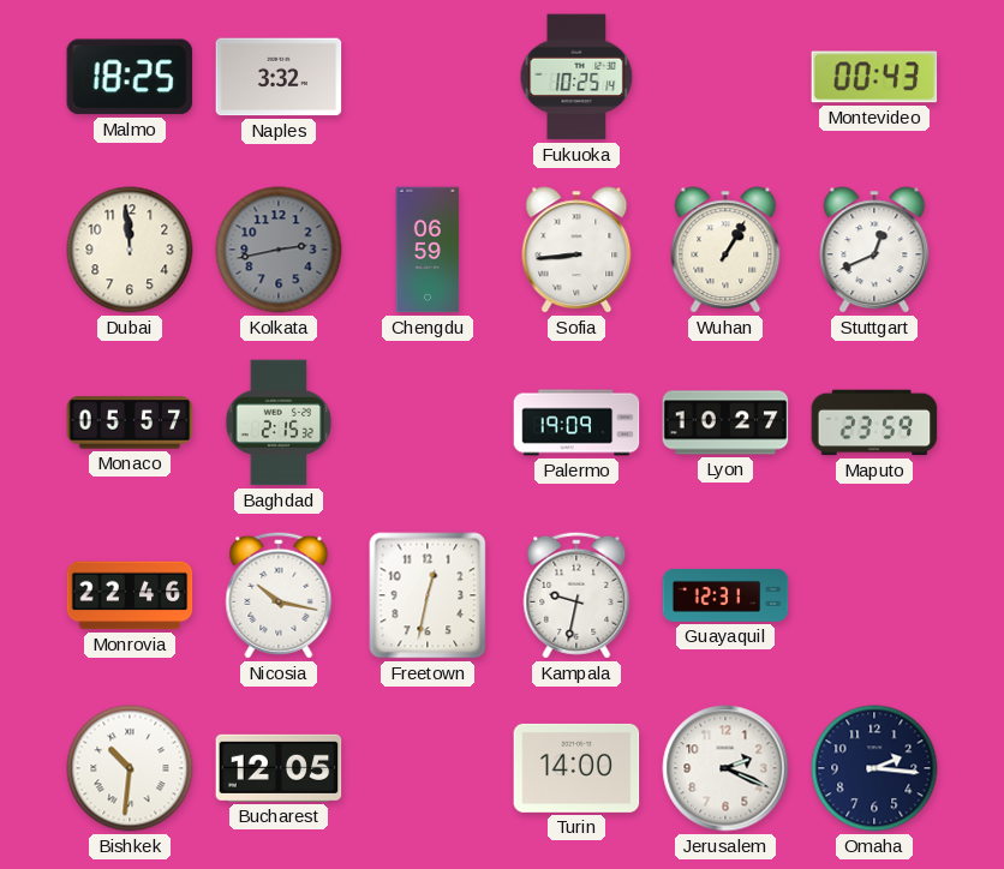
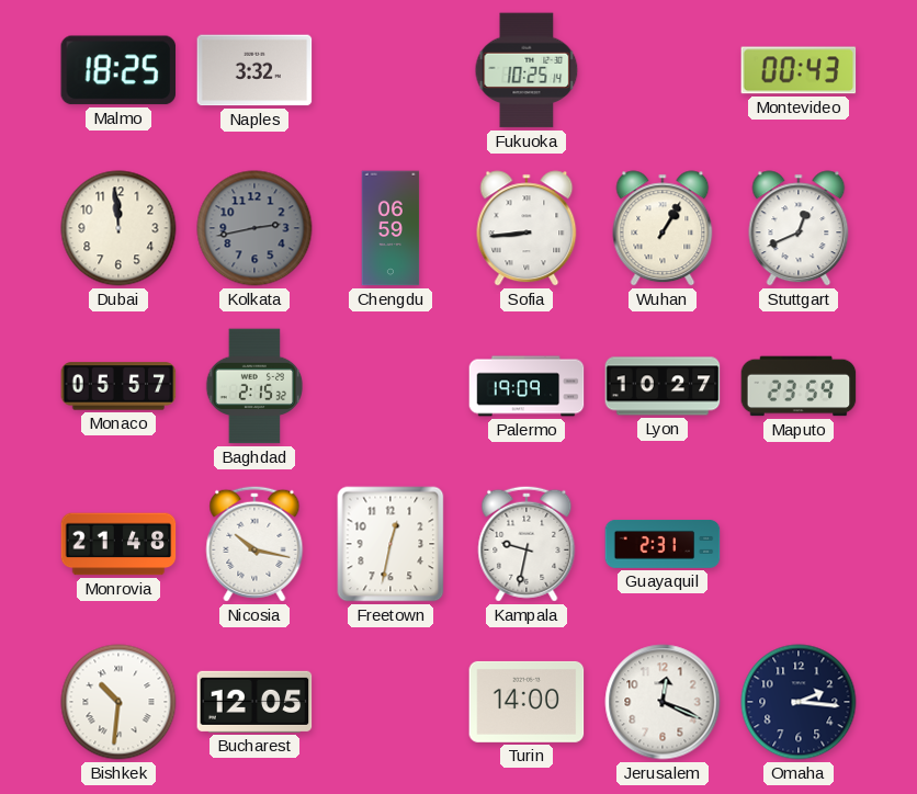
Monrovia: 22:46 -> 21:48
Guayaquil: 12:31 -> 2:31
Jerusalem: 2:19 -> 12:19
